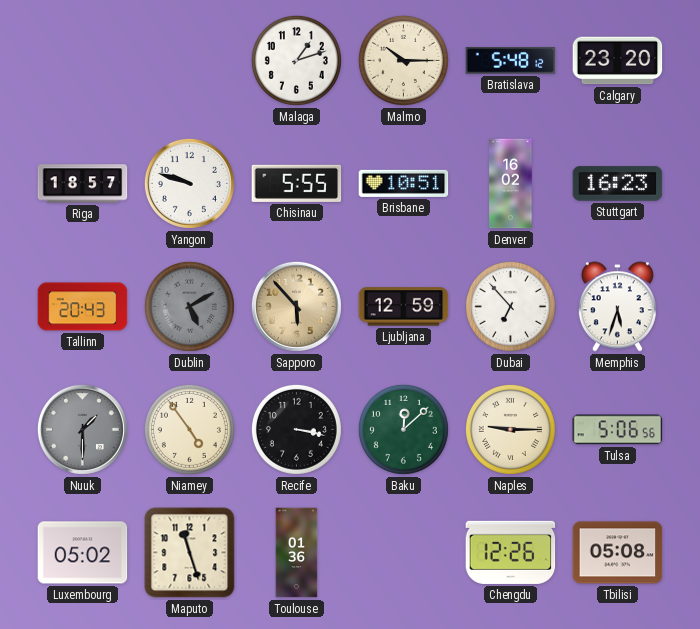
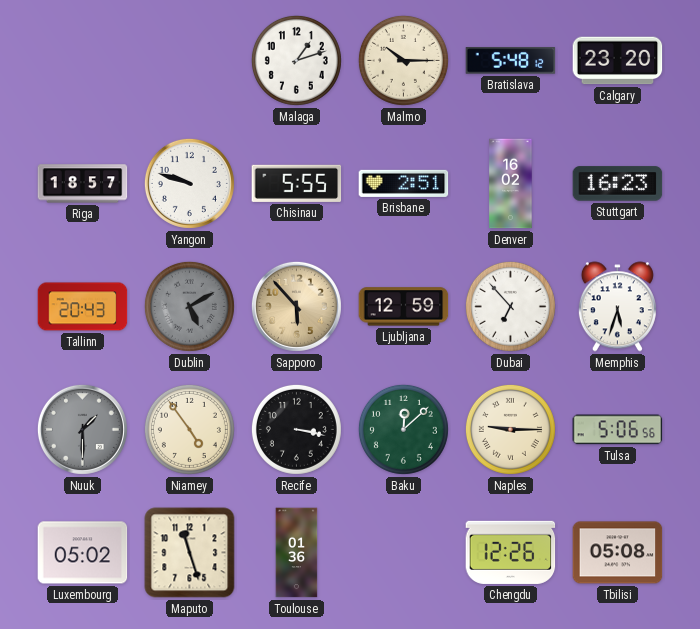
Brisbane: 10:51 -> 2:51
